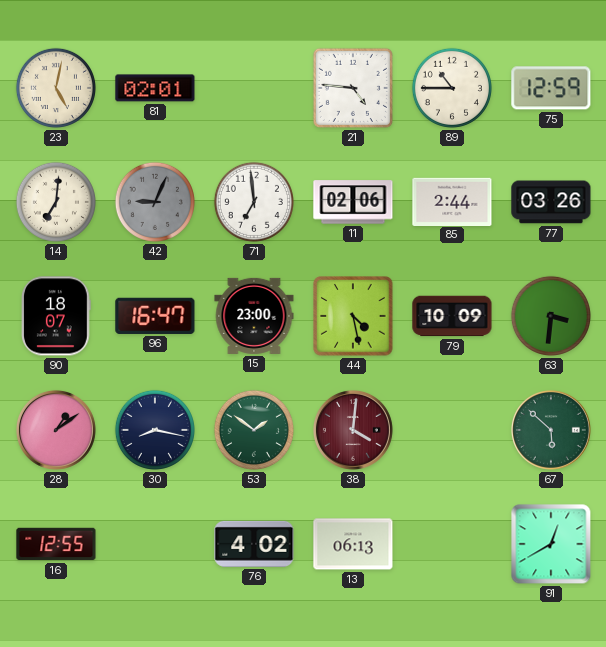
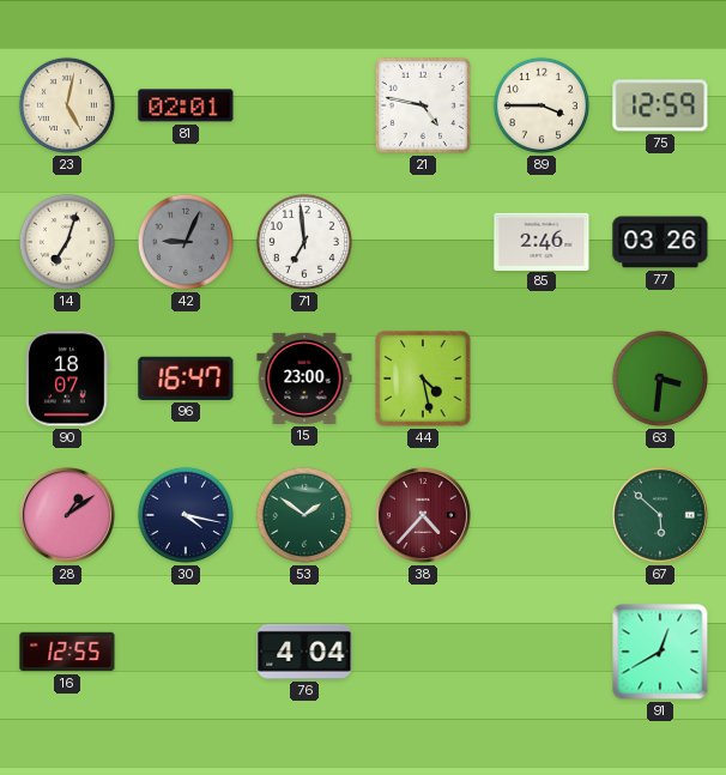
21: 4:46 -> 4:47
89: 10:45 -> 3:45
14: 7:01 -> 7:03
11: 02:06 -> none
85: 2:44 -> 2:46
79: 10:09 -> none
30: 8:17 -> 4:17
38: 4:01 -> 4:37
76: 4:02 -> 4:04
13: 06:13 -> none
